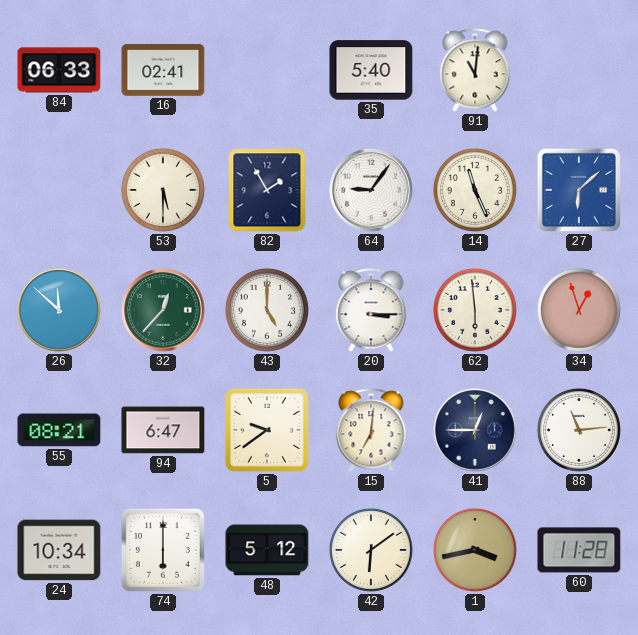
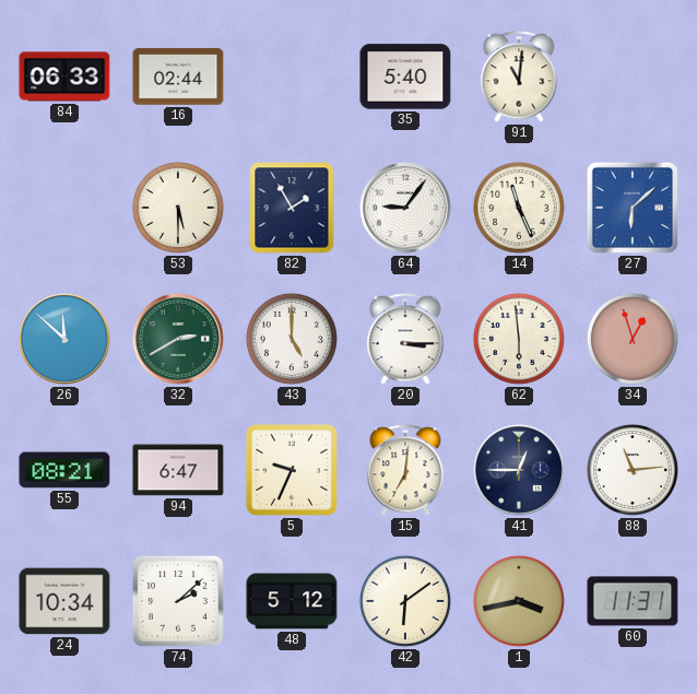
16: 02:41 -> 02:44
32: 12:37 -> 2:40
5: 9:39 -> 9:34
74: 6:00 -> 2:08
60: 11:28 -> 11:31
